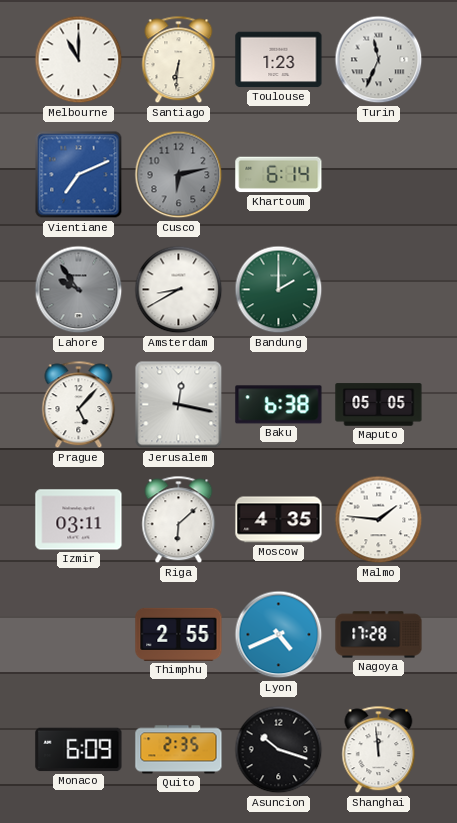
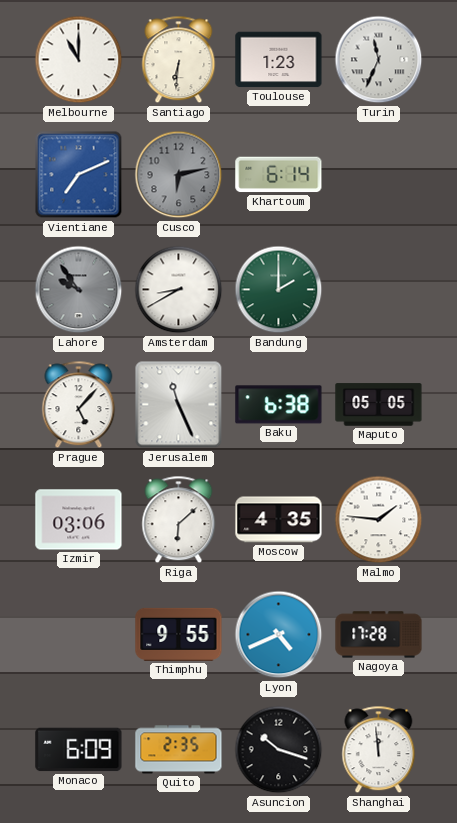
Jerusalem: 12:17 -> 11:26
Izmir: 03:11 -> 03:06
Thimphu: 2:55 -> 9:55
